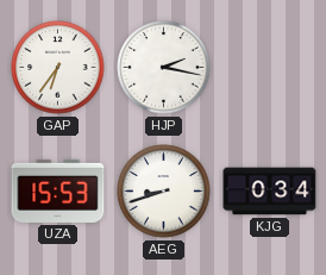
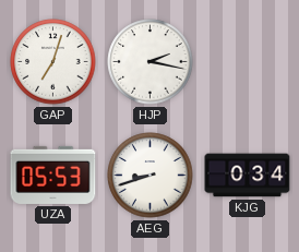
GAP: 6:36 -> 7:03
UZA: 15:53 -> 05:53
